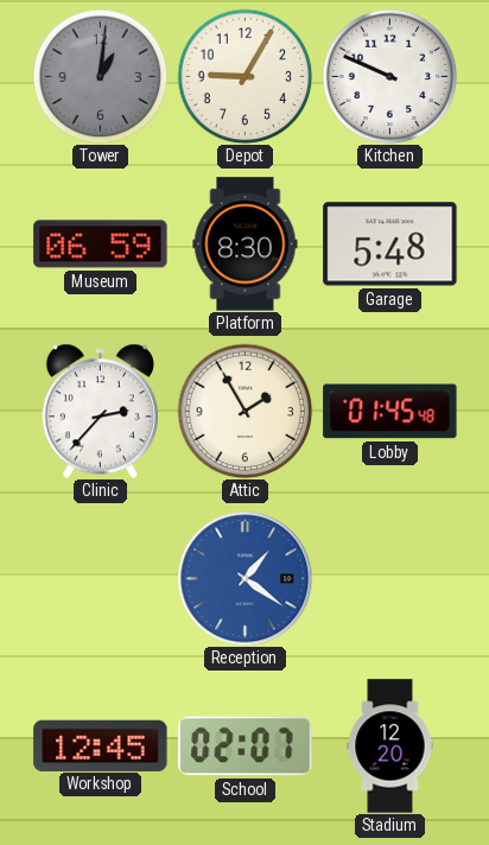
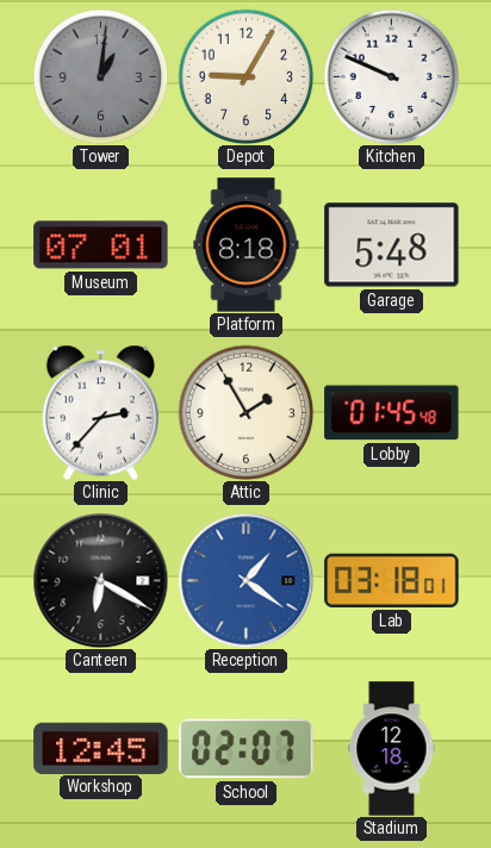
Museum: 06:59 -> 07:01
Platform: 8:30 -> 8:18
Canteen: none -> 6:20
Lab: none -> 03:18
Stadium: 12:20 -> 12:18
